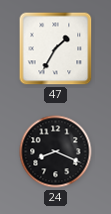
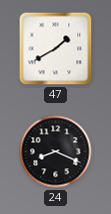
47: 1:35 -> 1:40
